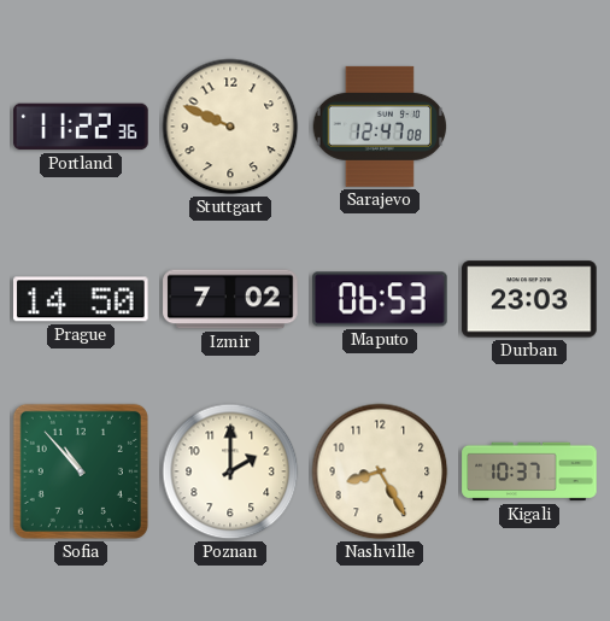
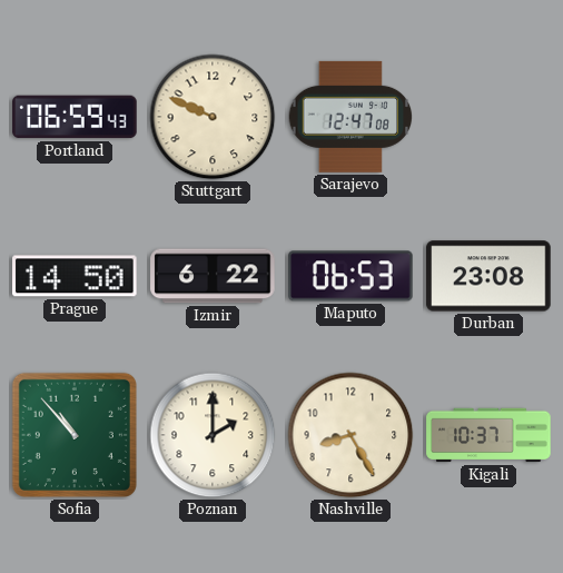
Portland: 11:22 -> 06:59
Izmir: 7:02 -> 6:22
Durban: 23:03 -> 23:08
